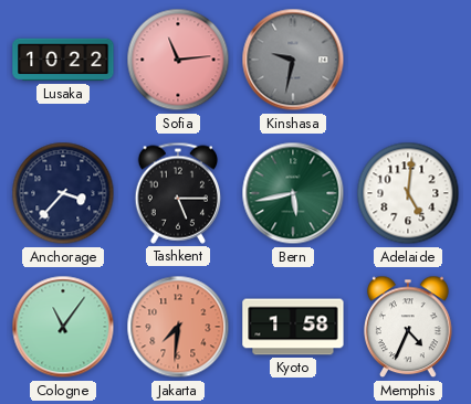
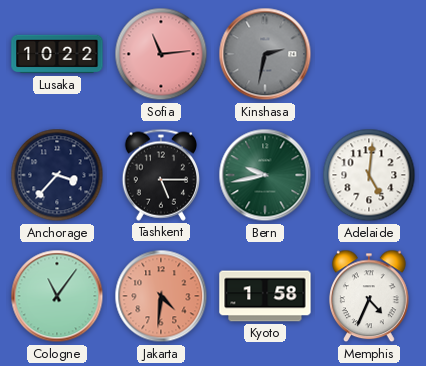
Kinshasa: 9:32 -> 2:32
Bern: 5:43 -> 9:43
Jakarta: 7:31 -> 4:31
